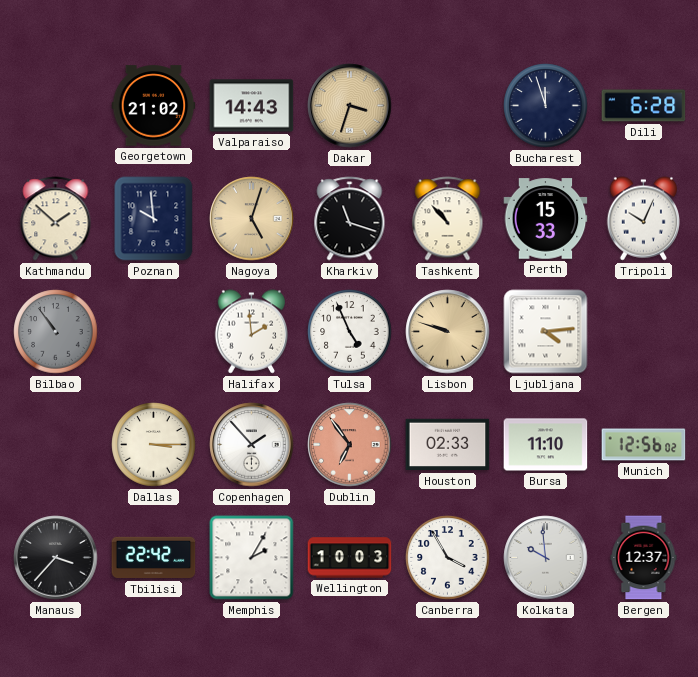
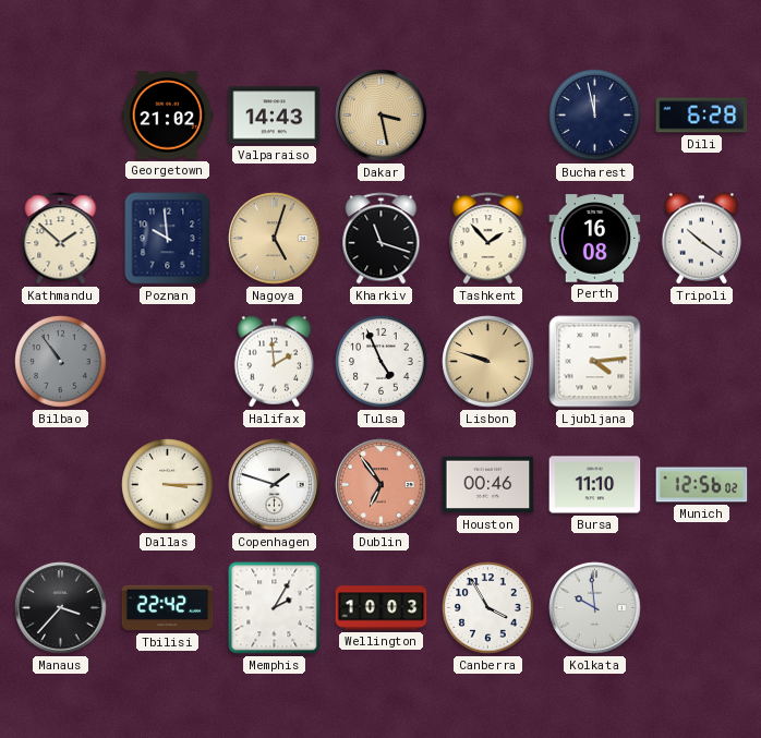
Dakar: 3:33 -> 3:28
Bucharest: 11:57 -> 11:58
Tashkent: 10:53 -> 1:53
Perth: 15:33 -> 16:08
Tripoli: 10:04 -> 10:21
Copenhagen: 1:53 -> 1:48
Houston: 02:33 -> 00:46
Bergen: 12:37 -> none
